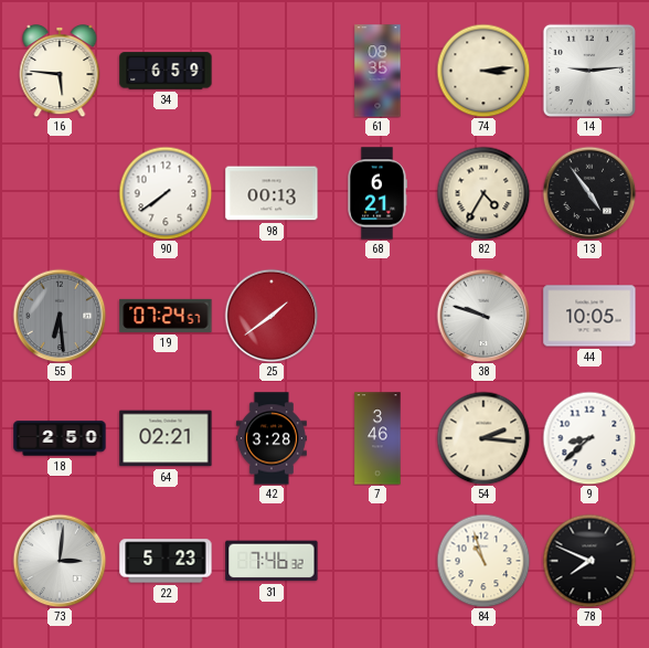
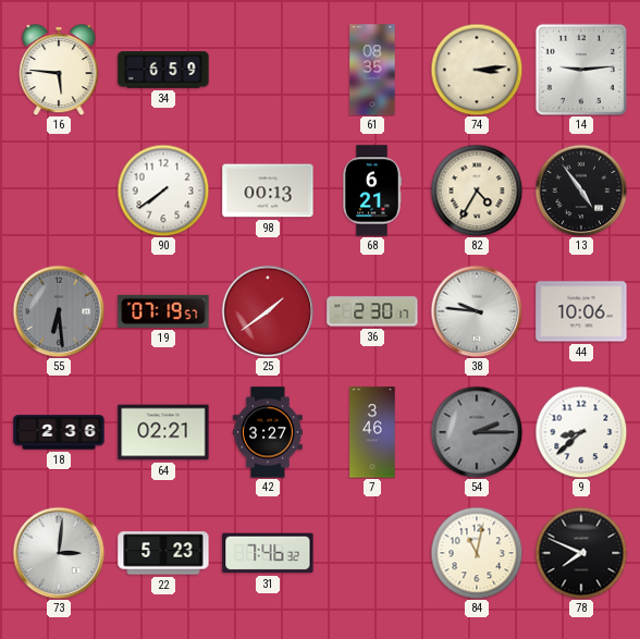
19: 07:24 -> 07:19
36: none -> 2:30
38: 9:48 -> 9:46
44: 10:05 -> 10:06
18: 2:50 -> 2:36
42: 3:28 -> 3:27
54: 2:16 -> 2:15
54 dial: cream -> grey
84: 10:57 -> 11:02
